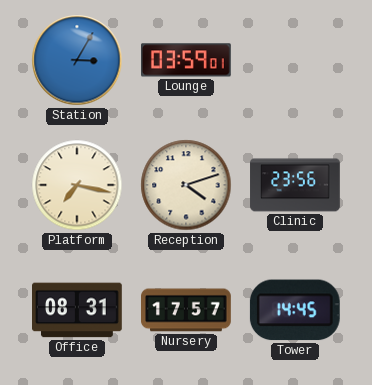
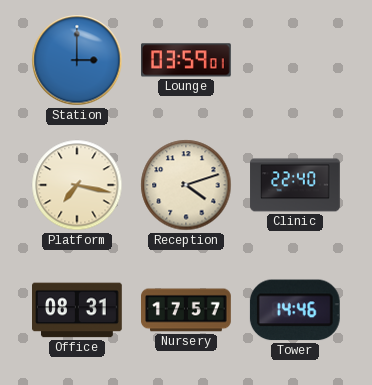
Station: 3:05 -> 3:00
Clinic: 23:56 -> 22:40
Tower: 14:45 -> 14:46
